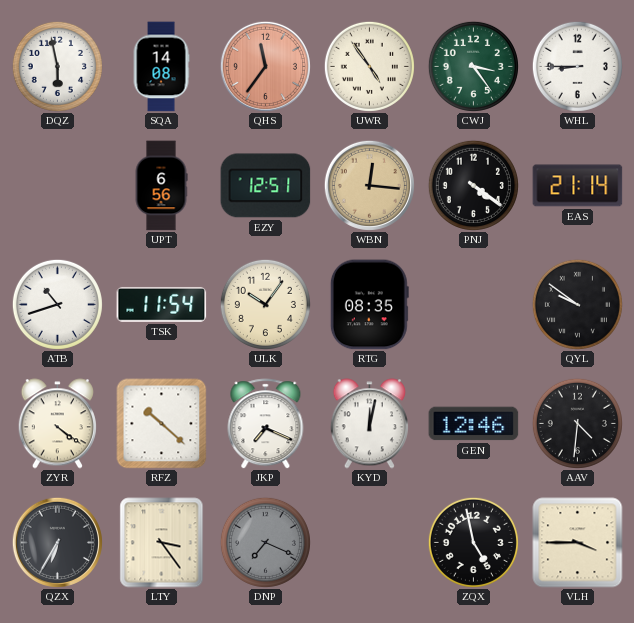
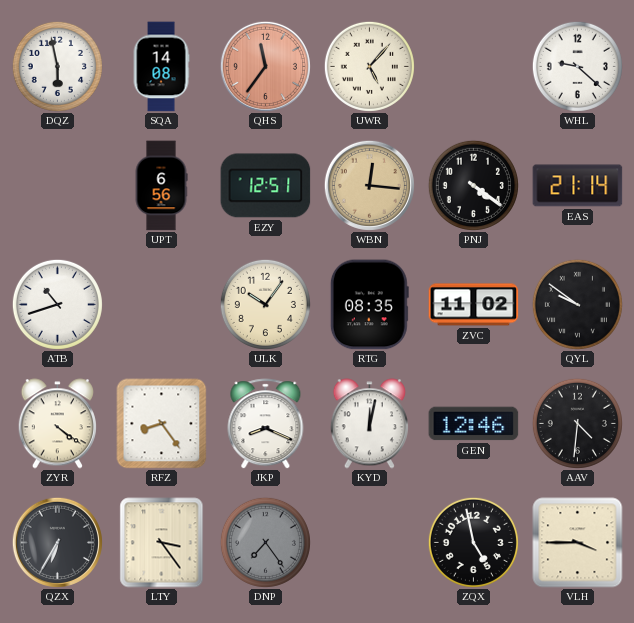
UWR: 4:54 -> 5:07
CWJ: 3:24 -> none
WHL: 8:45 -> 9:22
TSK: 11:54 -> none
ZVC: none -> 11:02
RFZ: 10:22 -> 8:24
JKP: 7:19 -> 8:19
DNP: 7:19 -> 7:24
